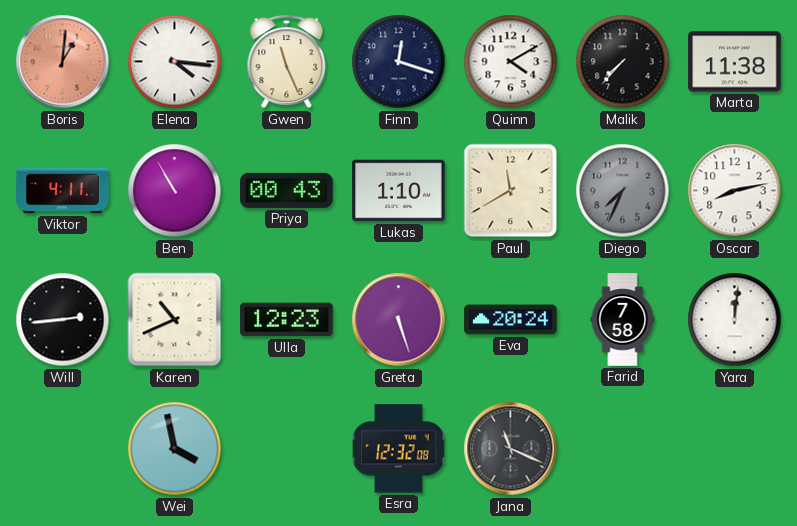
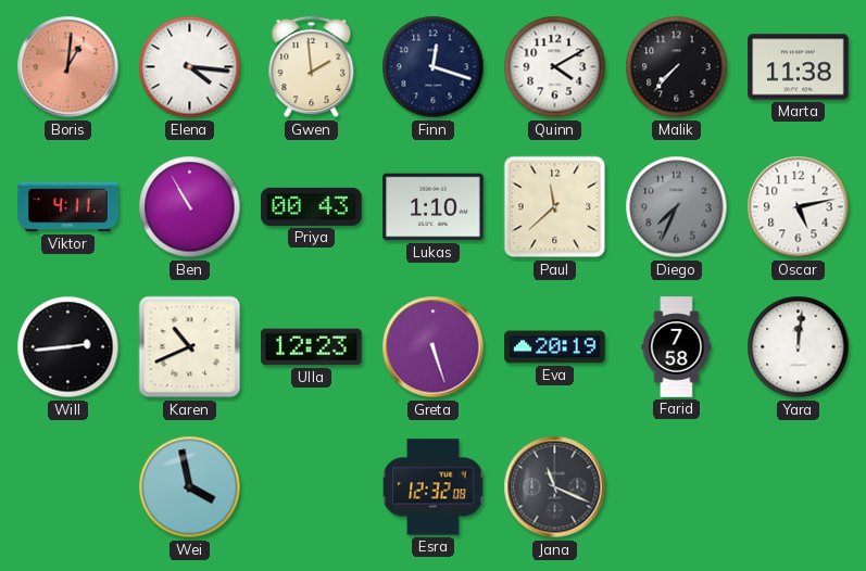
Gwen: 11:26 -> 1:59
Paul: 11:40 -> 11:38
Oscar: 8:13 -> 5:13
Eva: 20:24 -> 20:19
